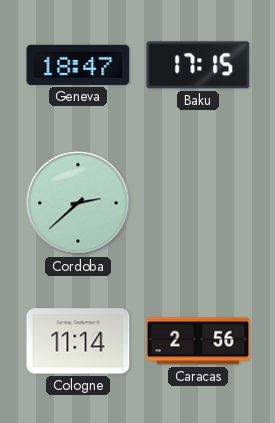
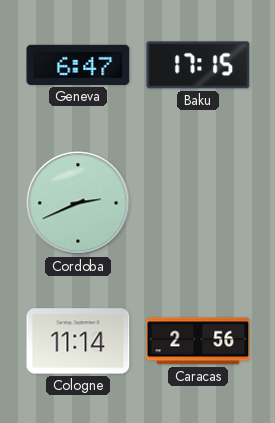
Geneva: 18:47 -> 6:47
Cordoba: 2:38 -> 2:41
